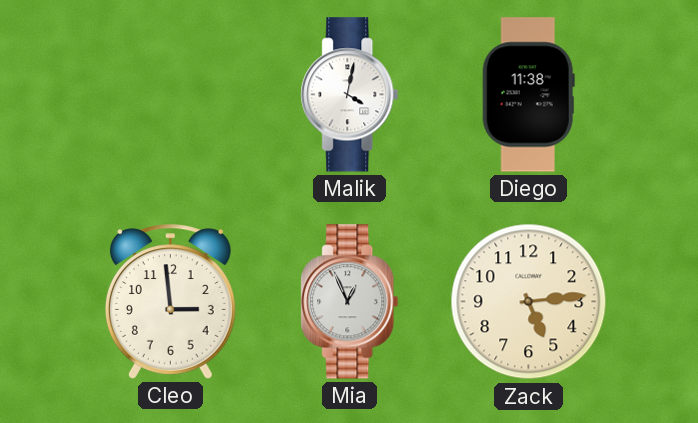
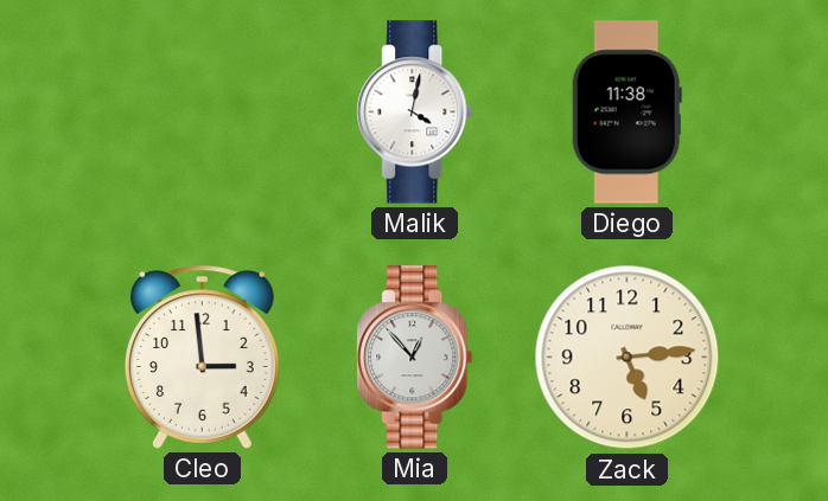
Mia: 12:56 -> 12:53
